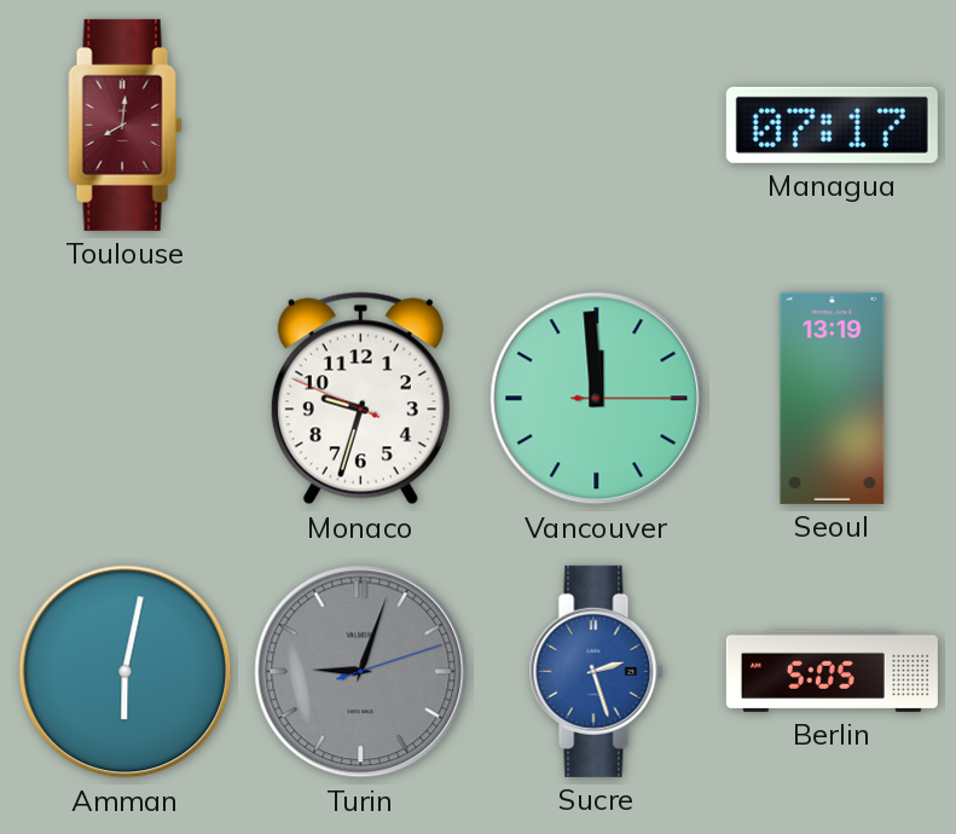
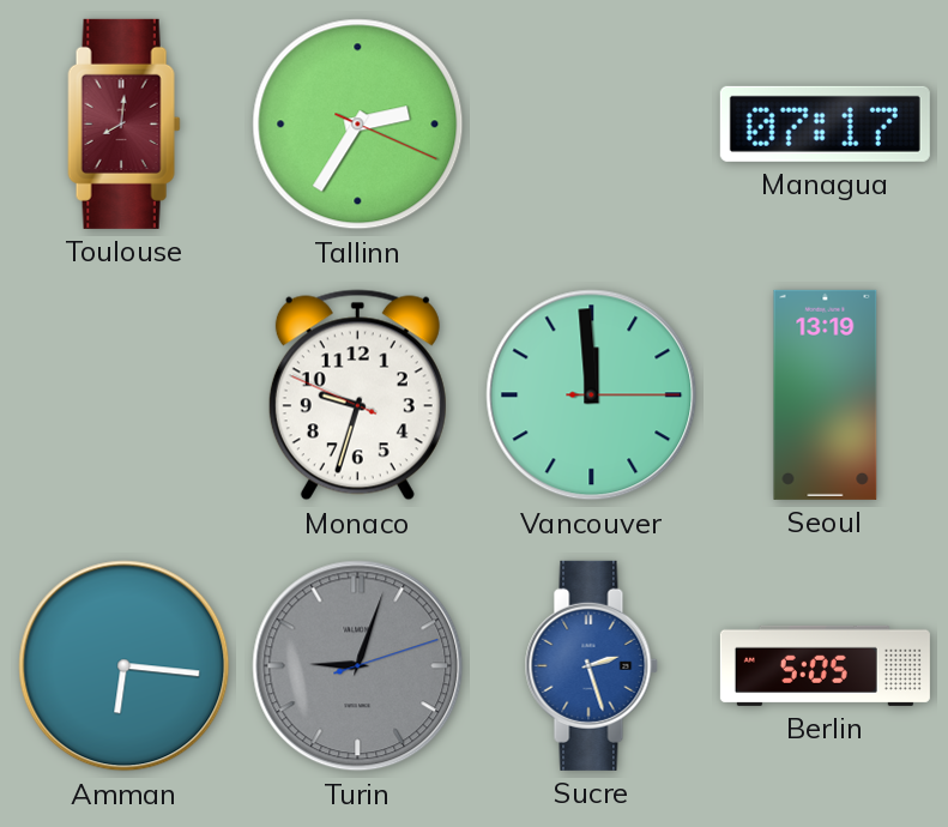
Tallinn: none -> 2:35
Amman: 6:02 -> 6:16
